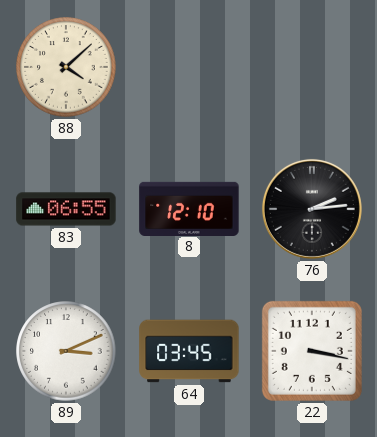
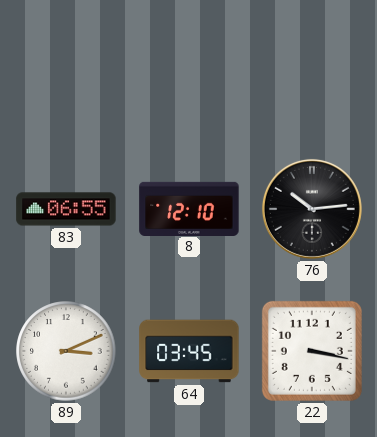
88: 4:08 -> none
76: 2:14 -> 10:14
